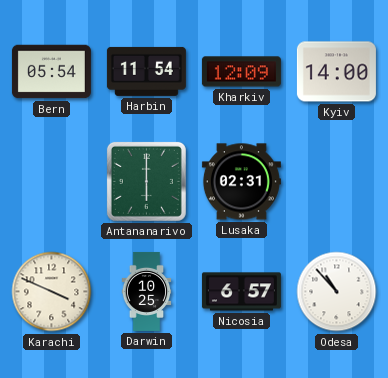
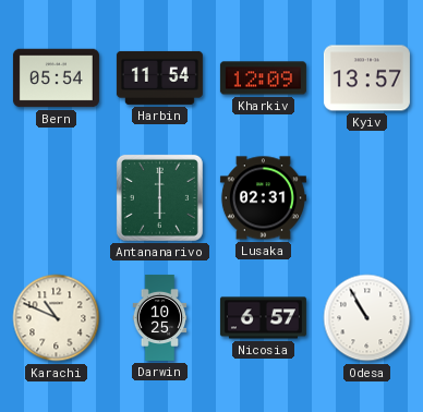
Kyiv: 14:00 -> 13:57
Karachi: 3:49 -> 10:49
Odesa: 10:53 -> 10:55
